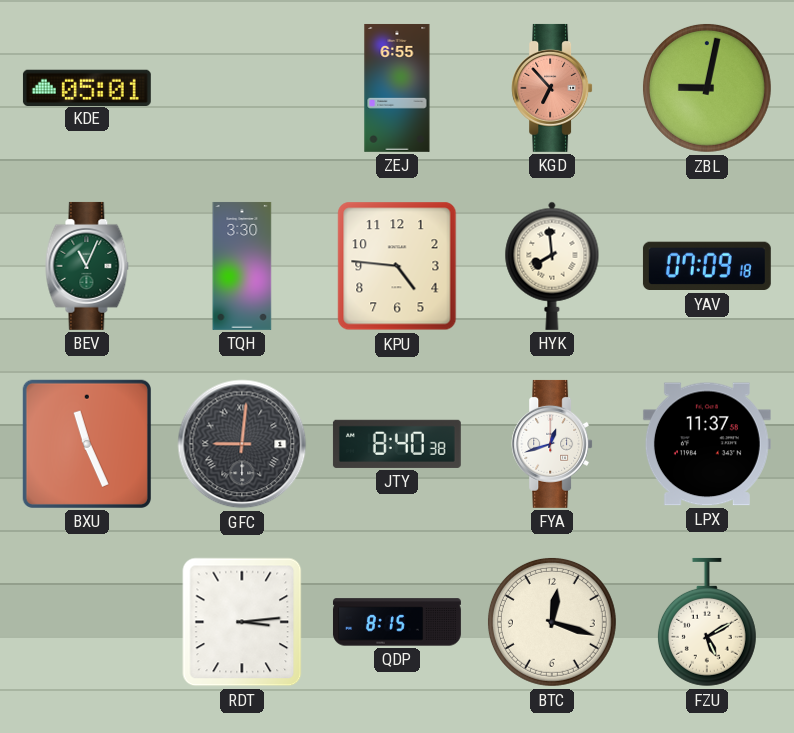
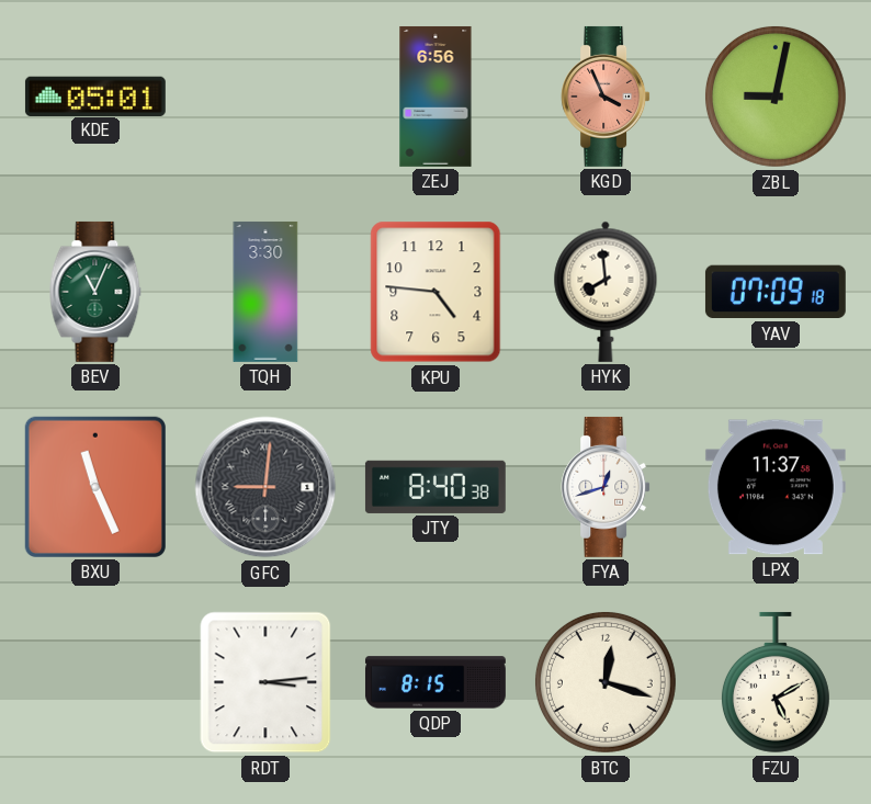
ZEJ: 6:55 -> 6:56
KGD: 6:53 -> 3:56
